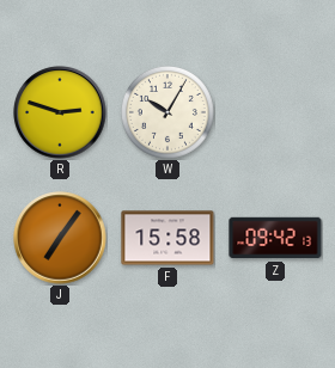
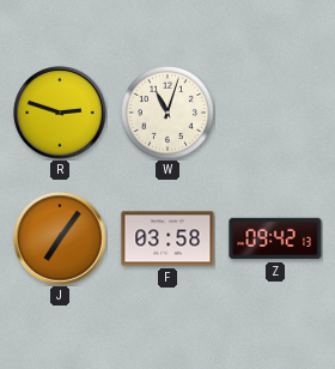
W: 10:05 -> 11:03
F: 15:58 -> 03:58
